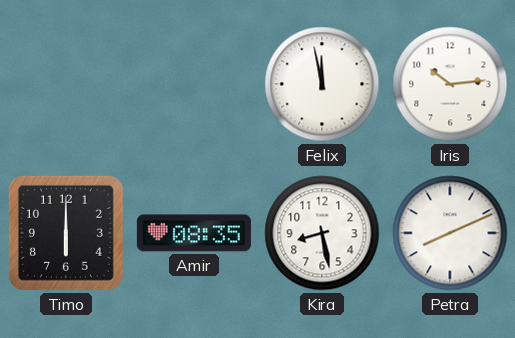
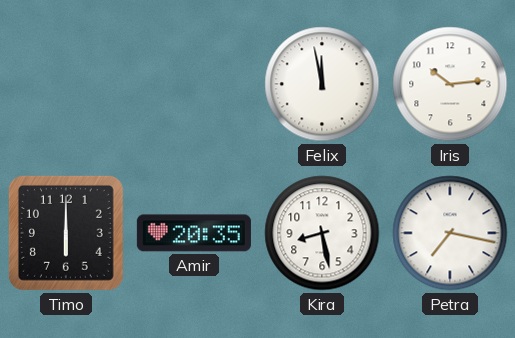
Amir: 08:35 -> 20:35
Petra: 8:11 -> 7:17
